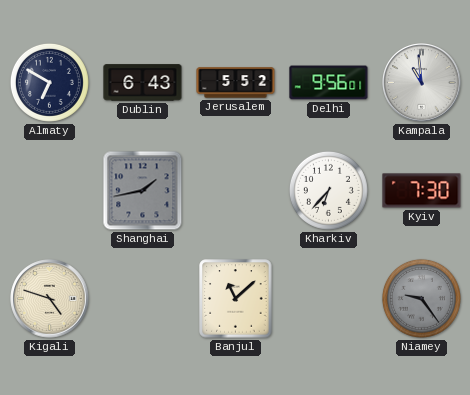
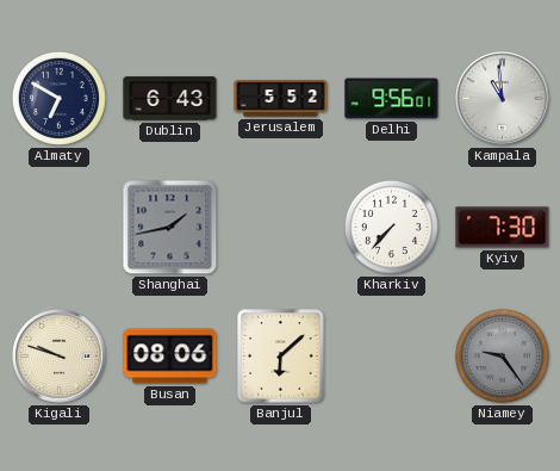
Kharkiv: 6:37 -> 7:37
Kigali: 4:48 -> 9:48
Busan: none -> 08:06
Banjul: 11:08 -> 6:08
